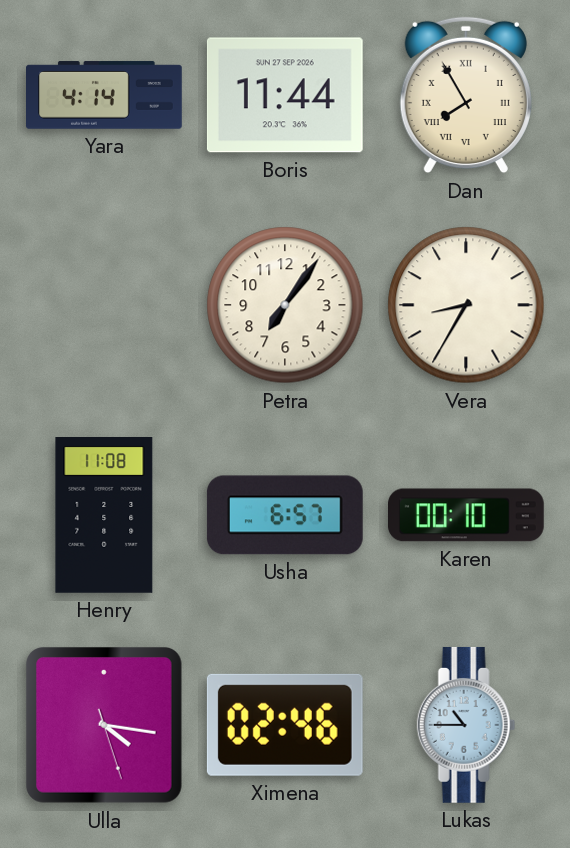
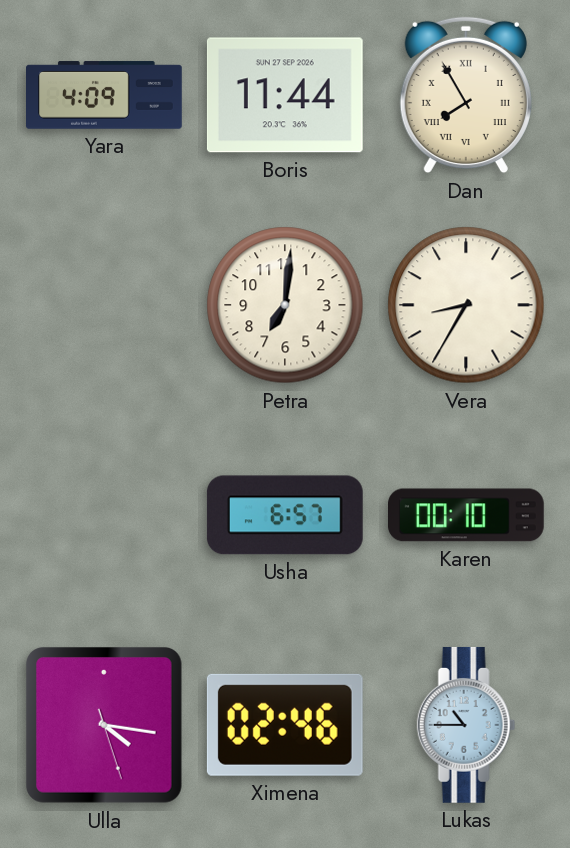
Yara: 4:14 -> 4:09
Petra: 7:06 -> 7:01
Henry: 11:08 -> none
